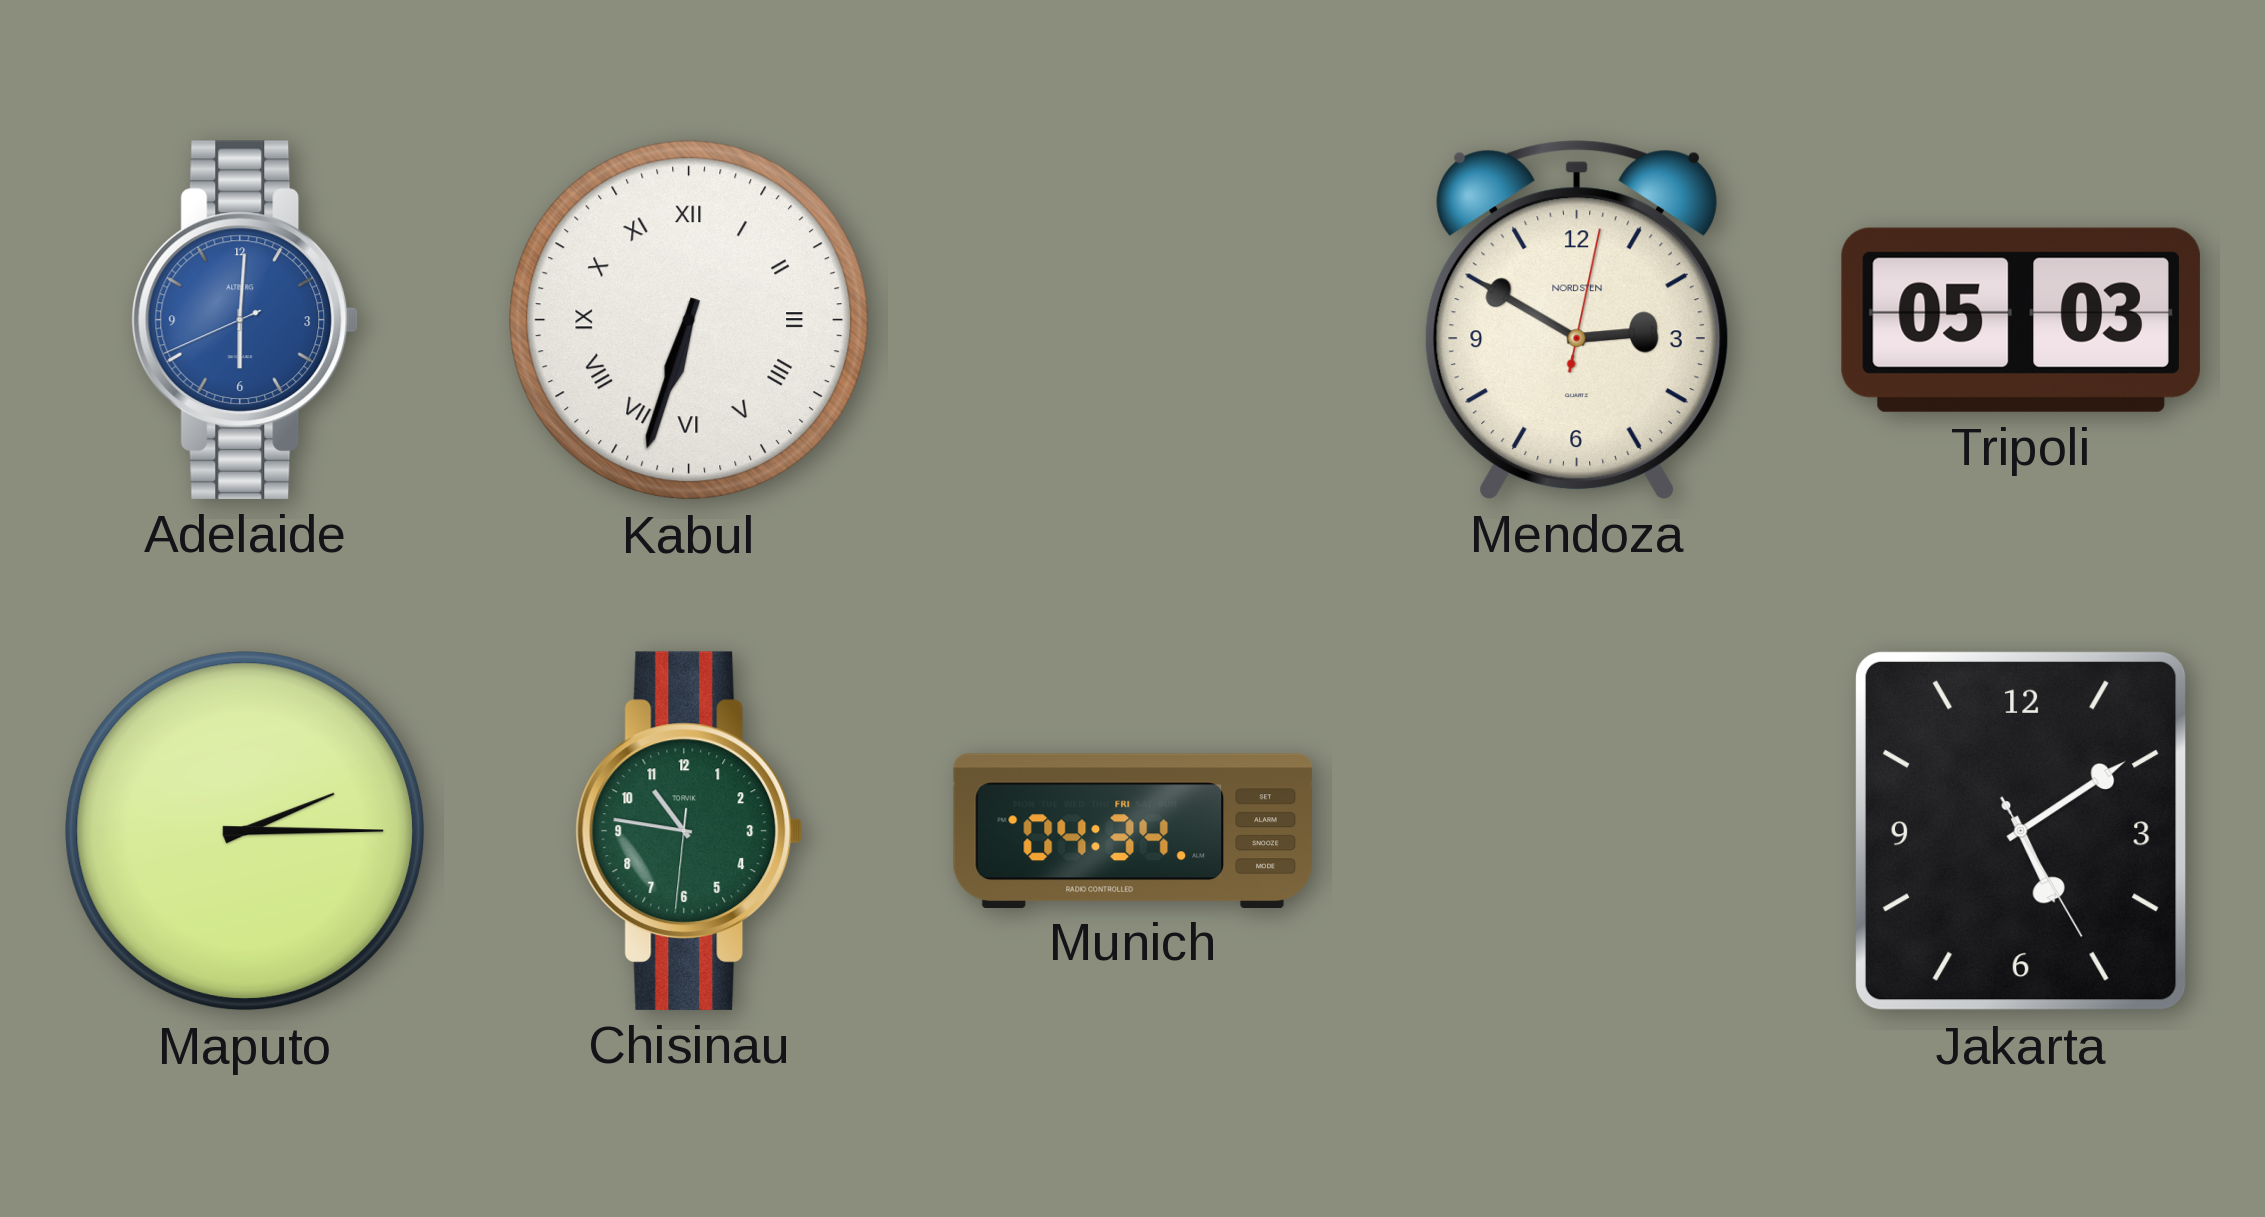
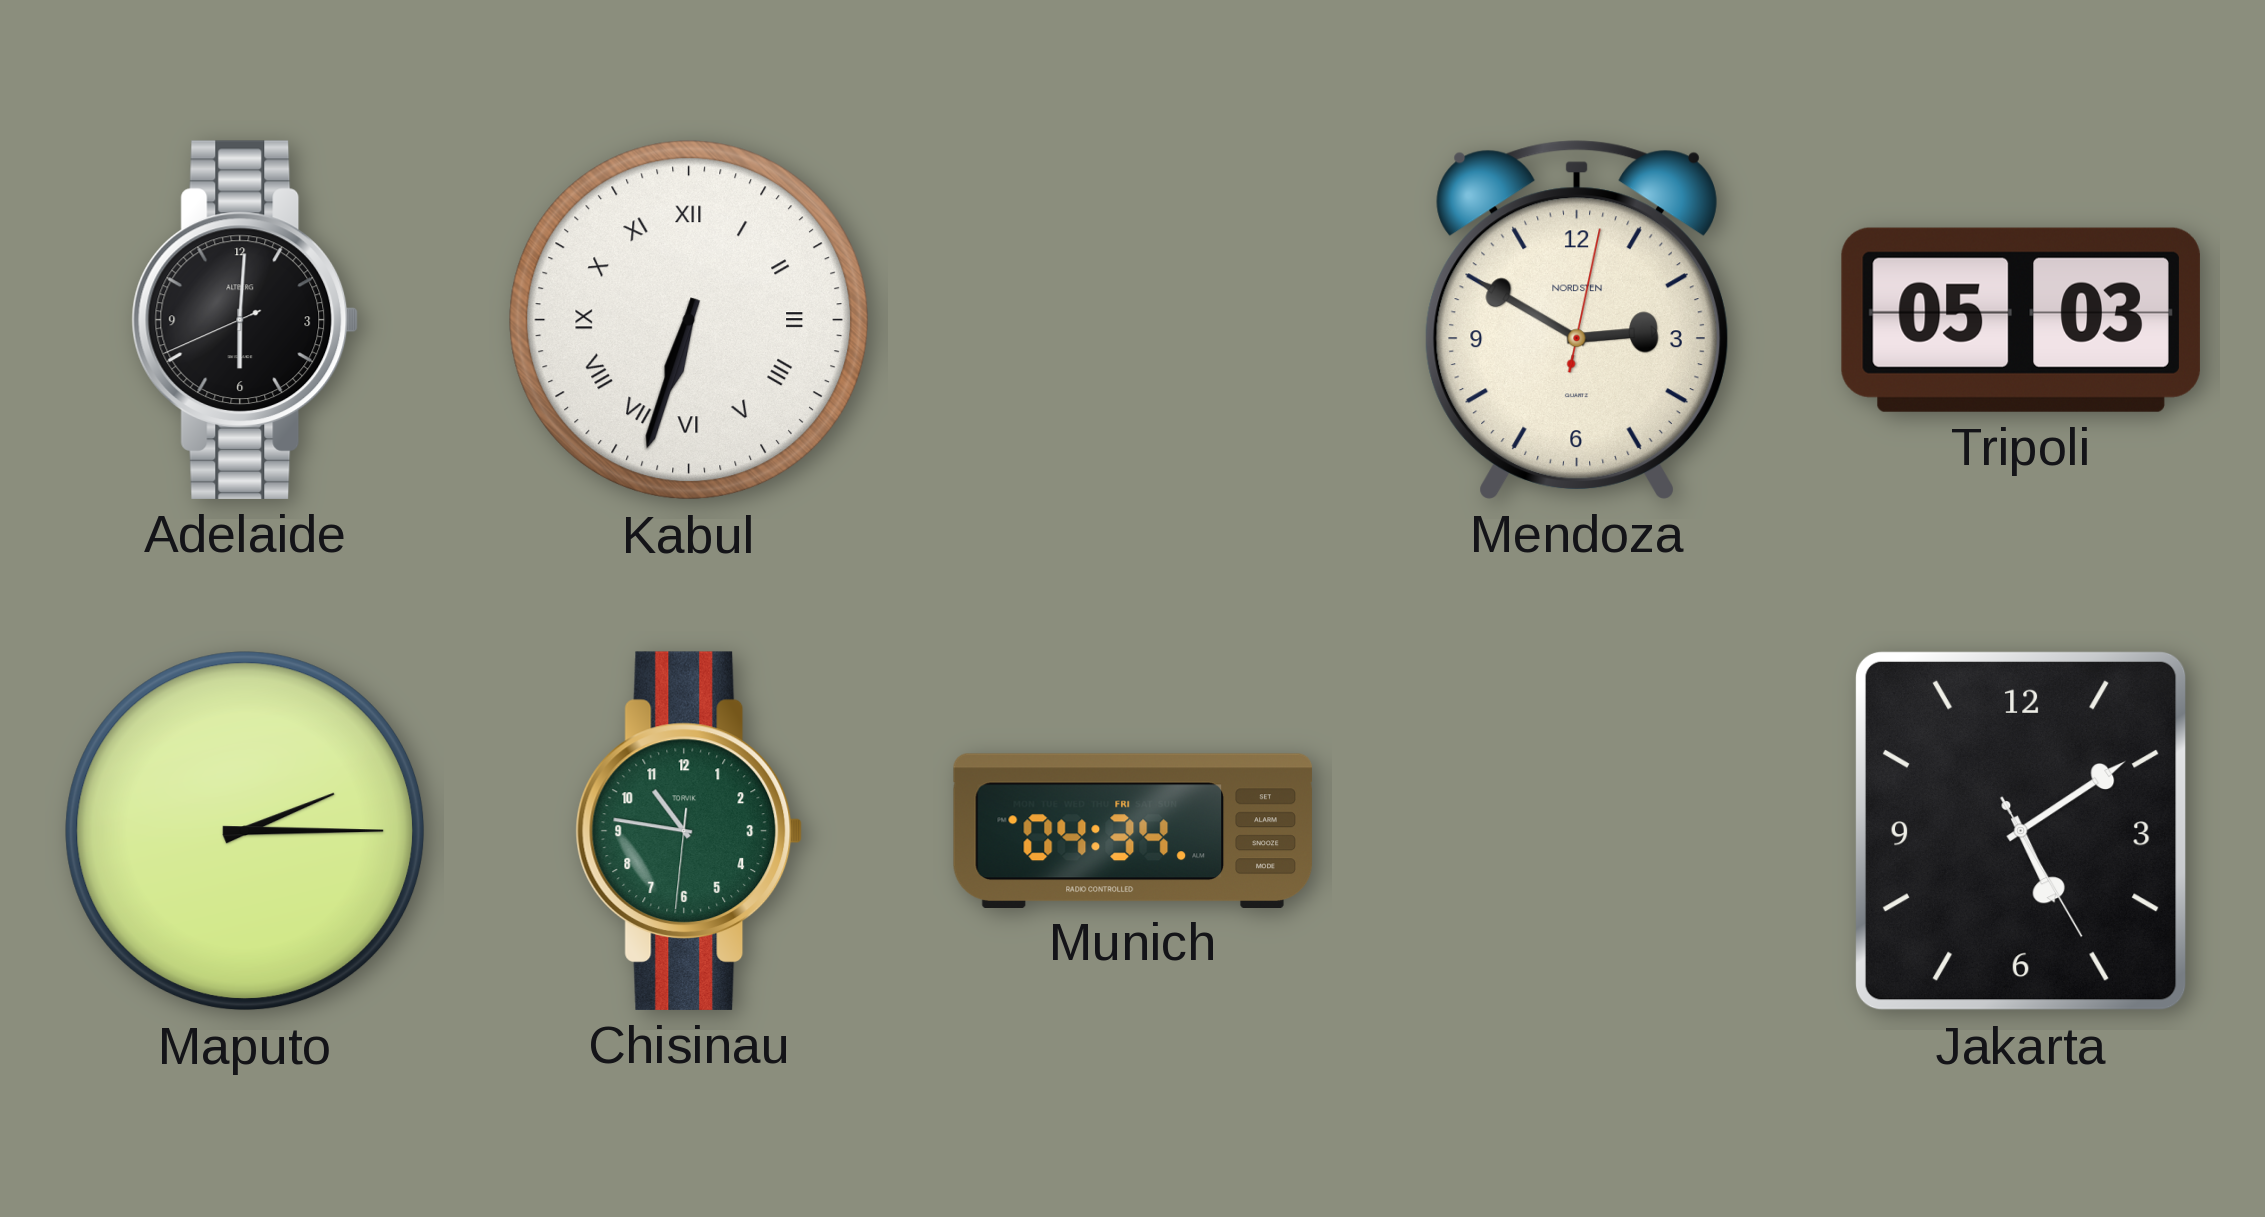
Adelaide dial: blue -> black
